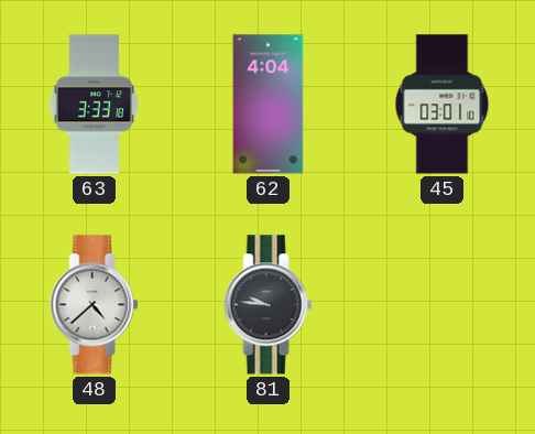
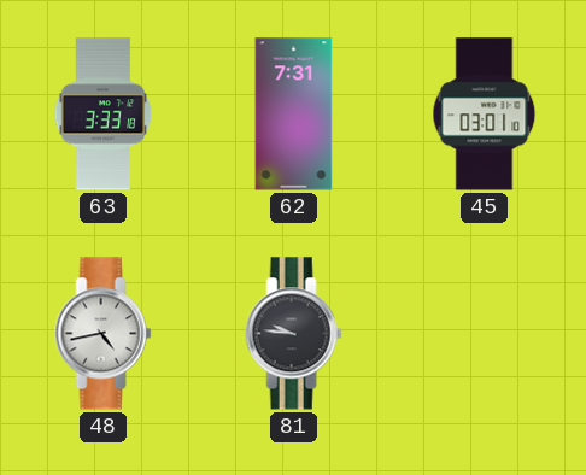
62: 4:04 -> 7:31
48: 4:38 -> 4:43
